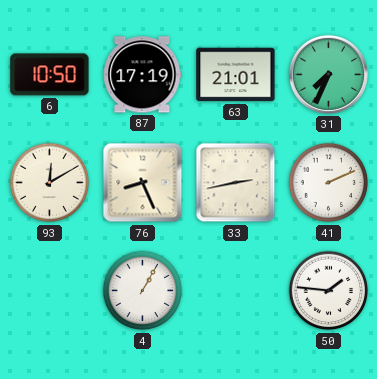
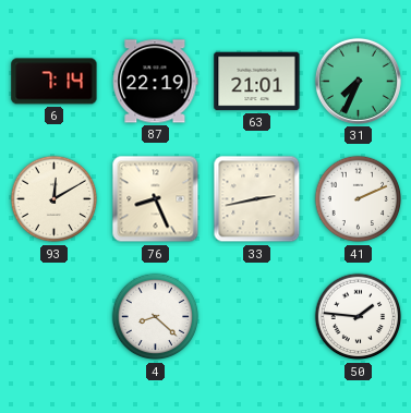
6: 10:50 -> 7:14
87: 17:19 -> 22:19
4: 1:05 -> 8:22
